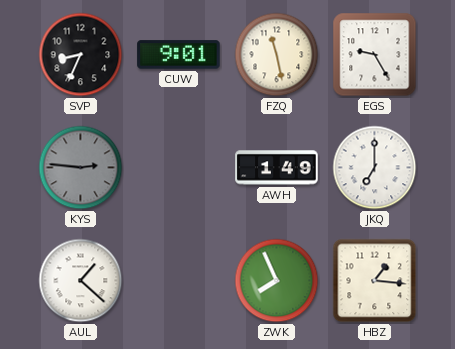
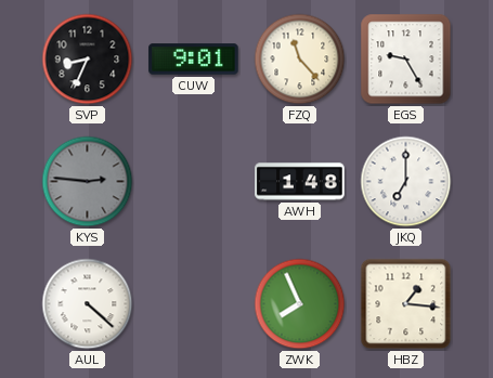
FZQ: 11:28 -> 11:23
AWH: 1:49 -> 1:48
AUL: 1:22 -> 4:22
